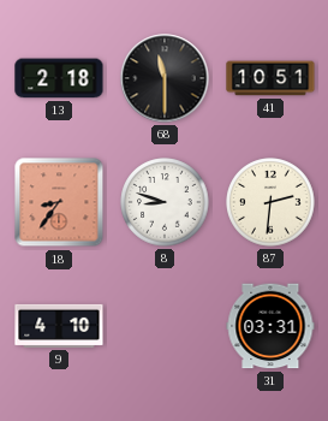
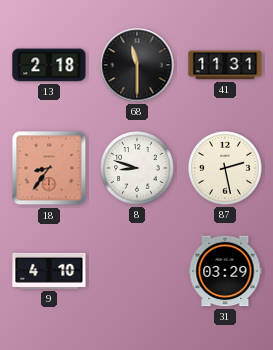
41: 10:51 -> 11:31
87: 2:31 -> 2:28
31: 03:31 -> 03:29
